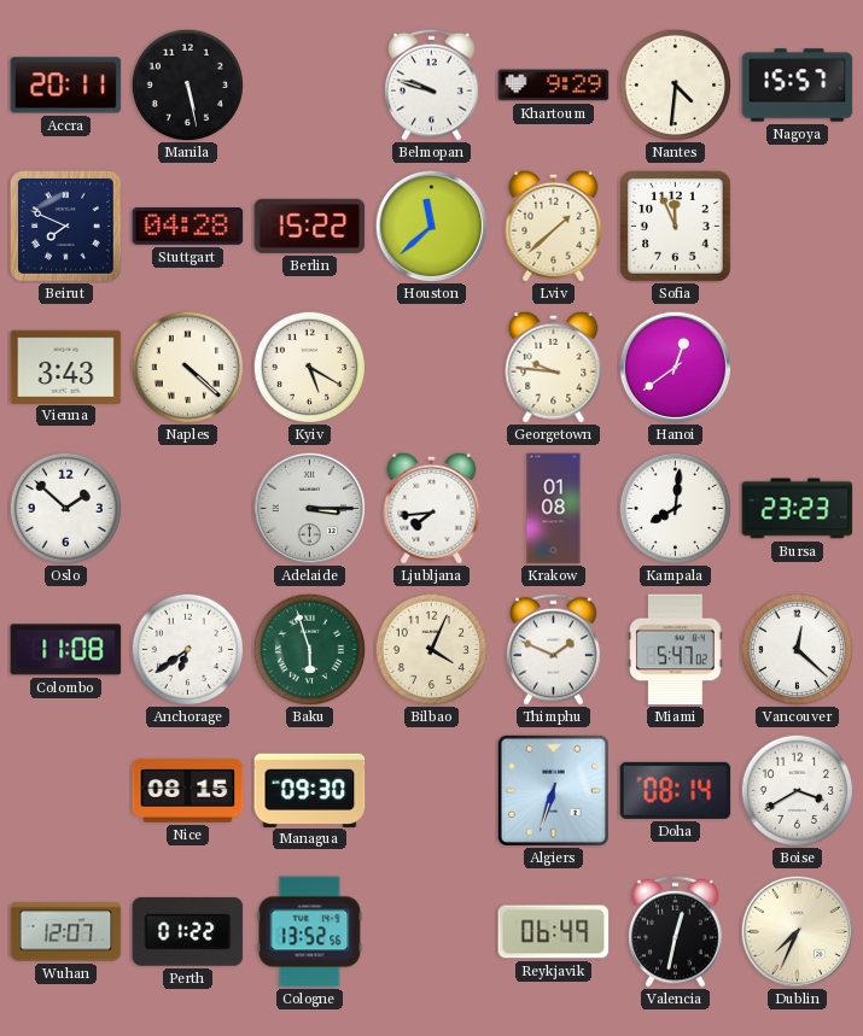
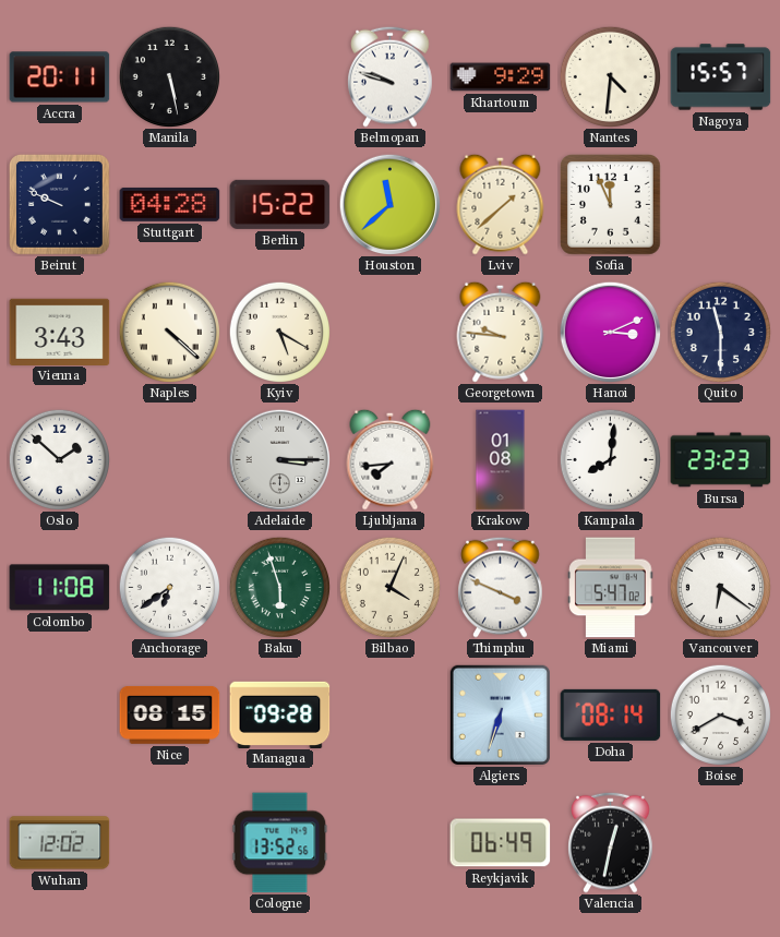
Beirut: 7:49 -> 9:49
Hanoi: 12:39 -> 3:11
Quito: none -> 11:30
Thimphu: 1:49 -> 3:49
Vancouver: 12:22 -> 6:21
Managua: 09:30 -> 09:28
Wuhan: 12:07 -> 12:02
Perth: 01:22 -> none
Dublin: 7:34 -> none
